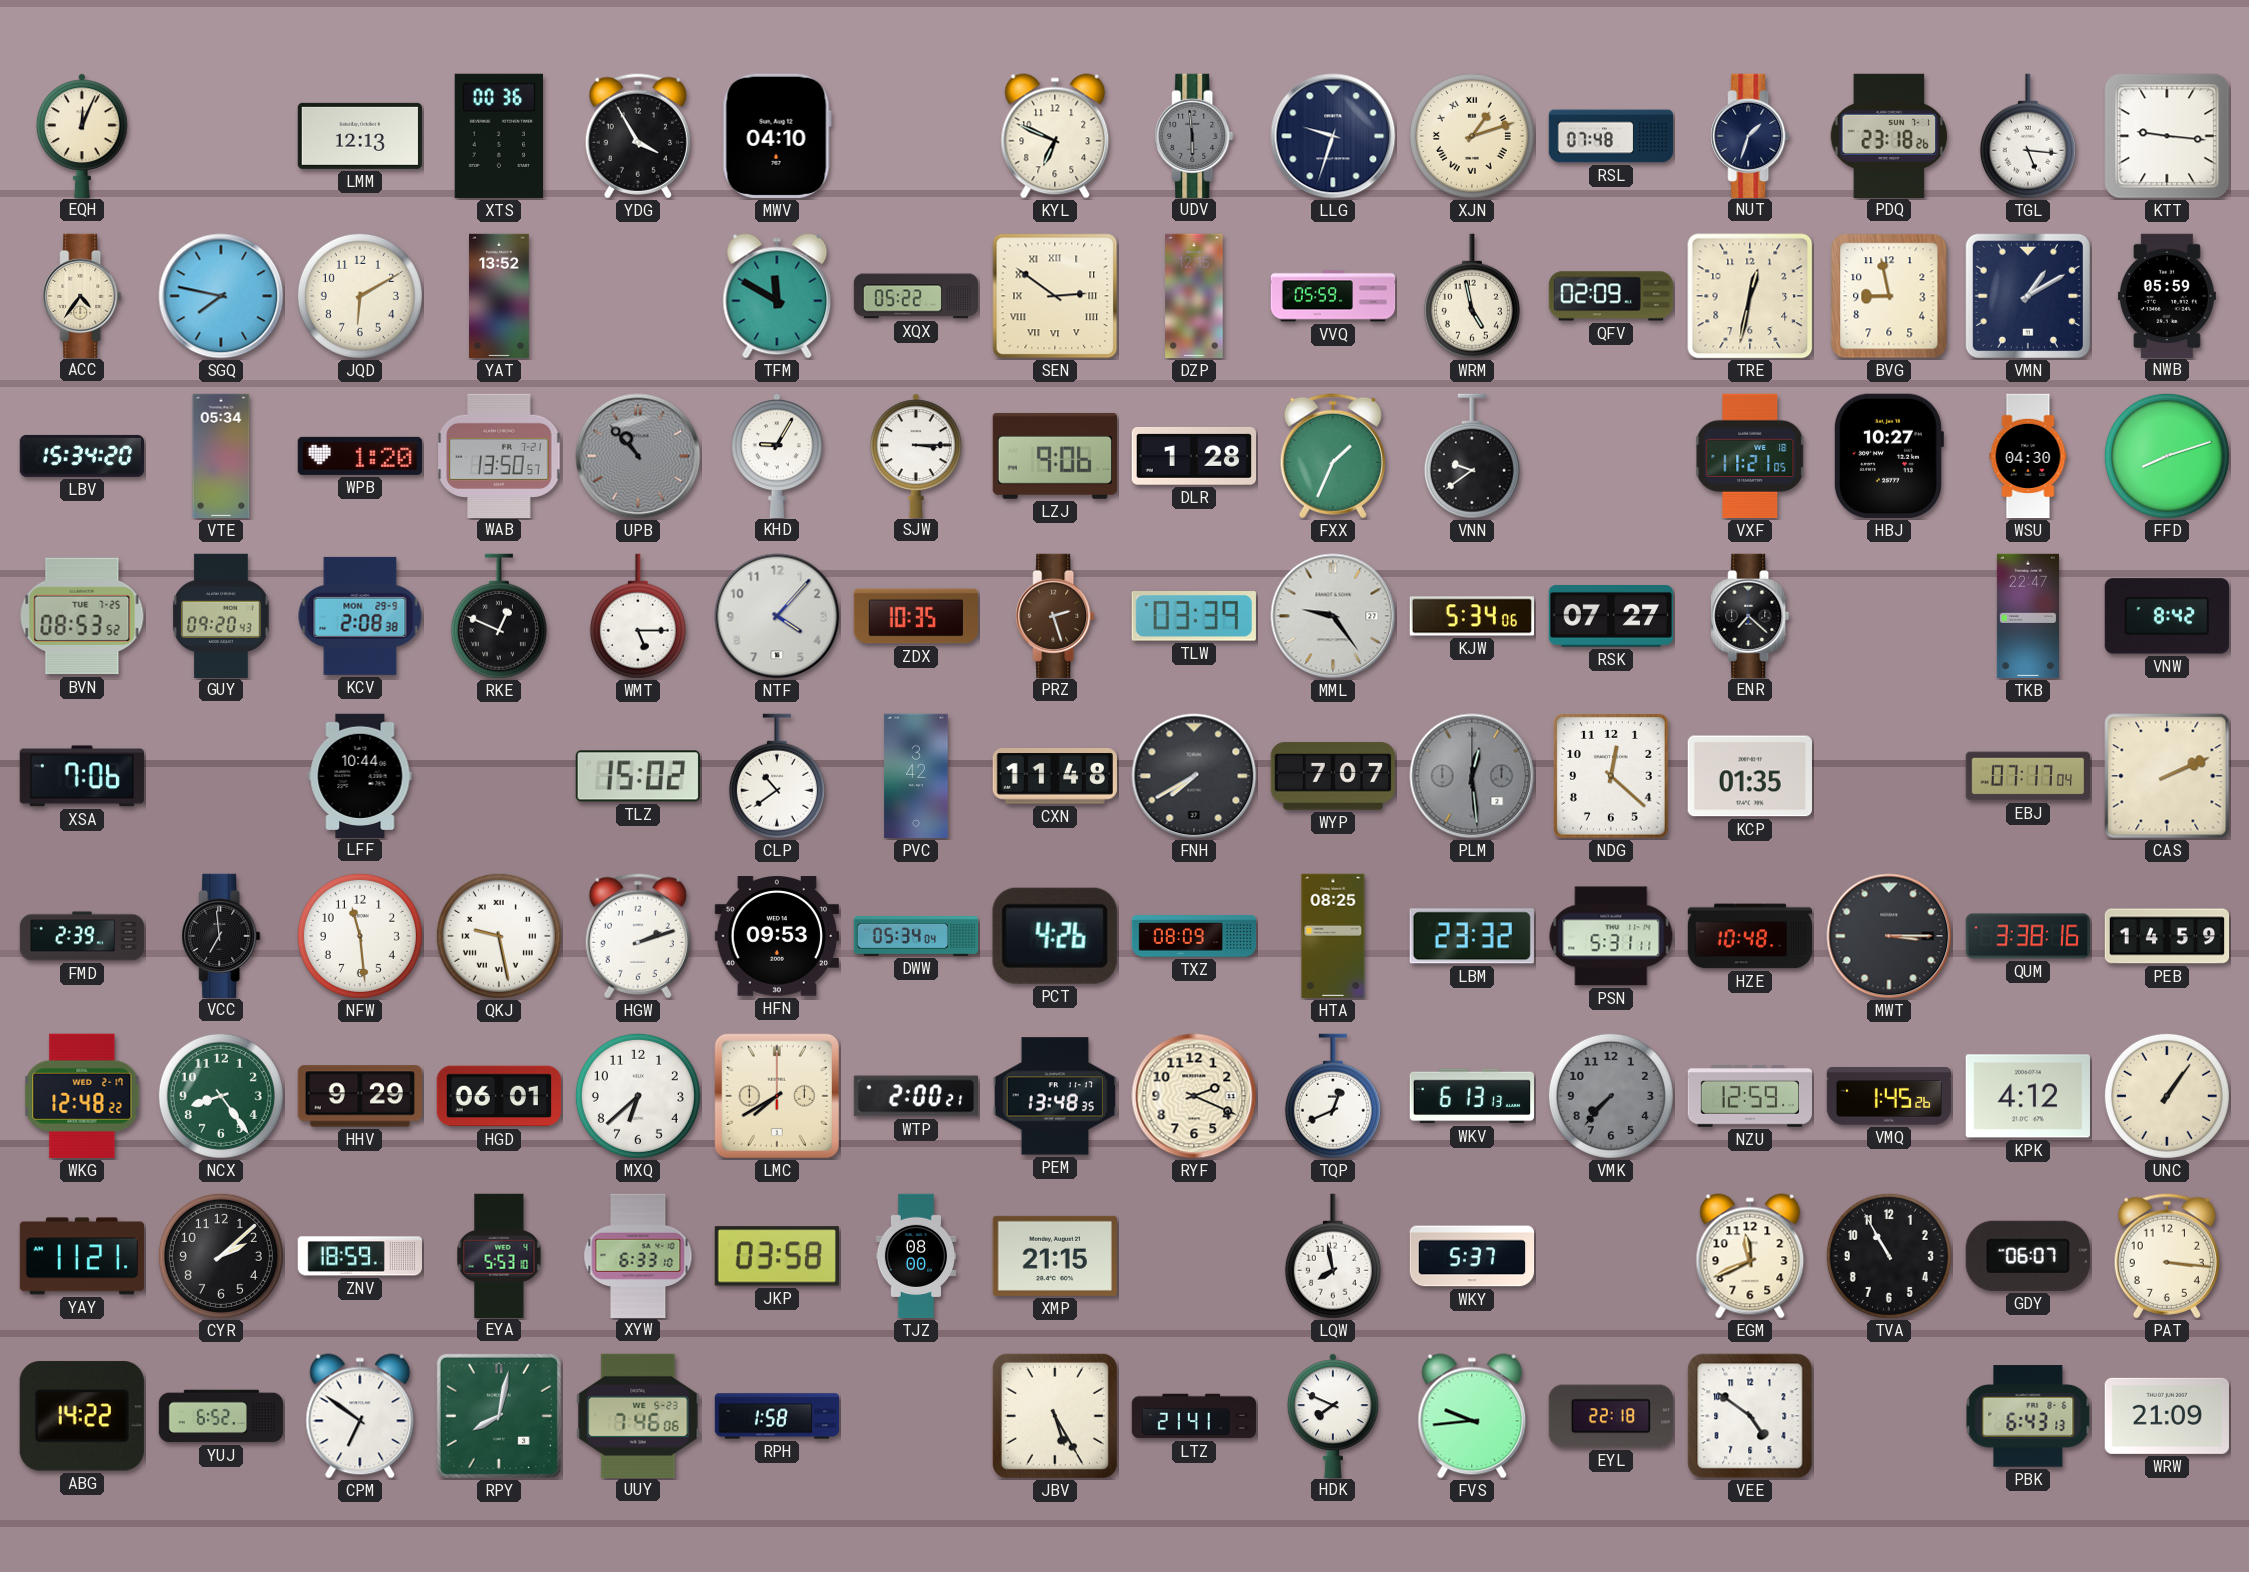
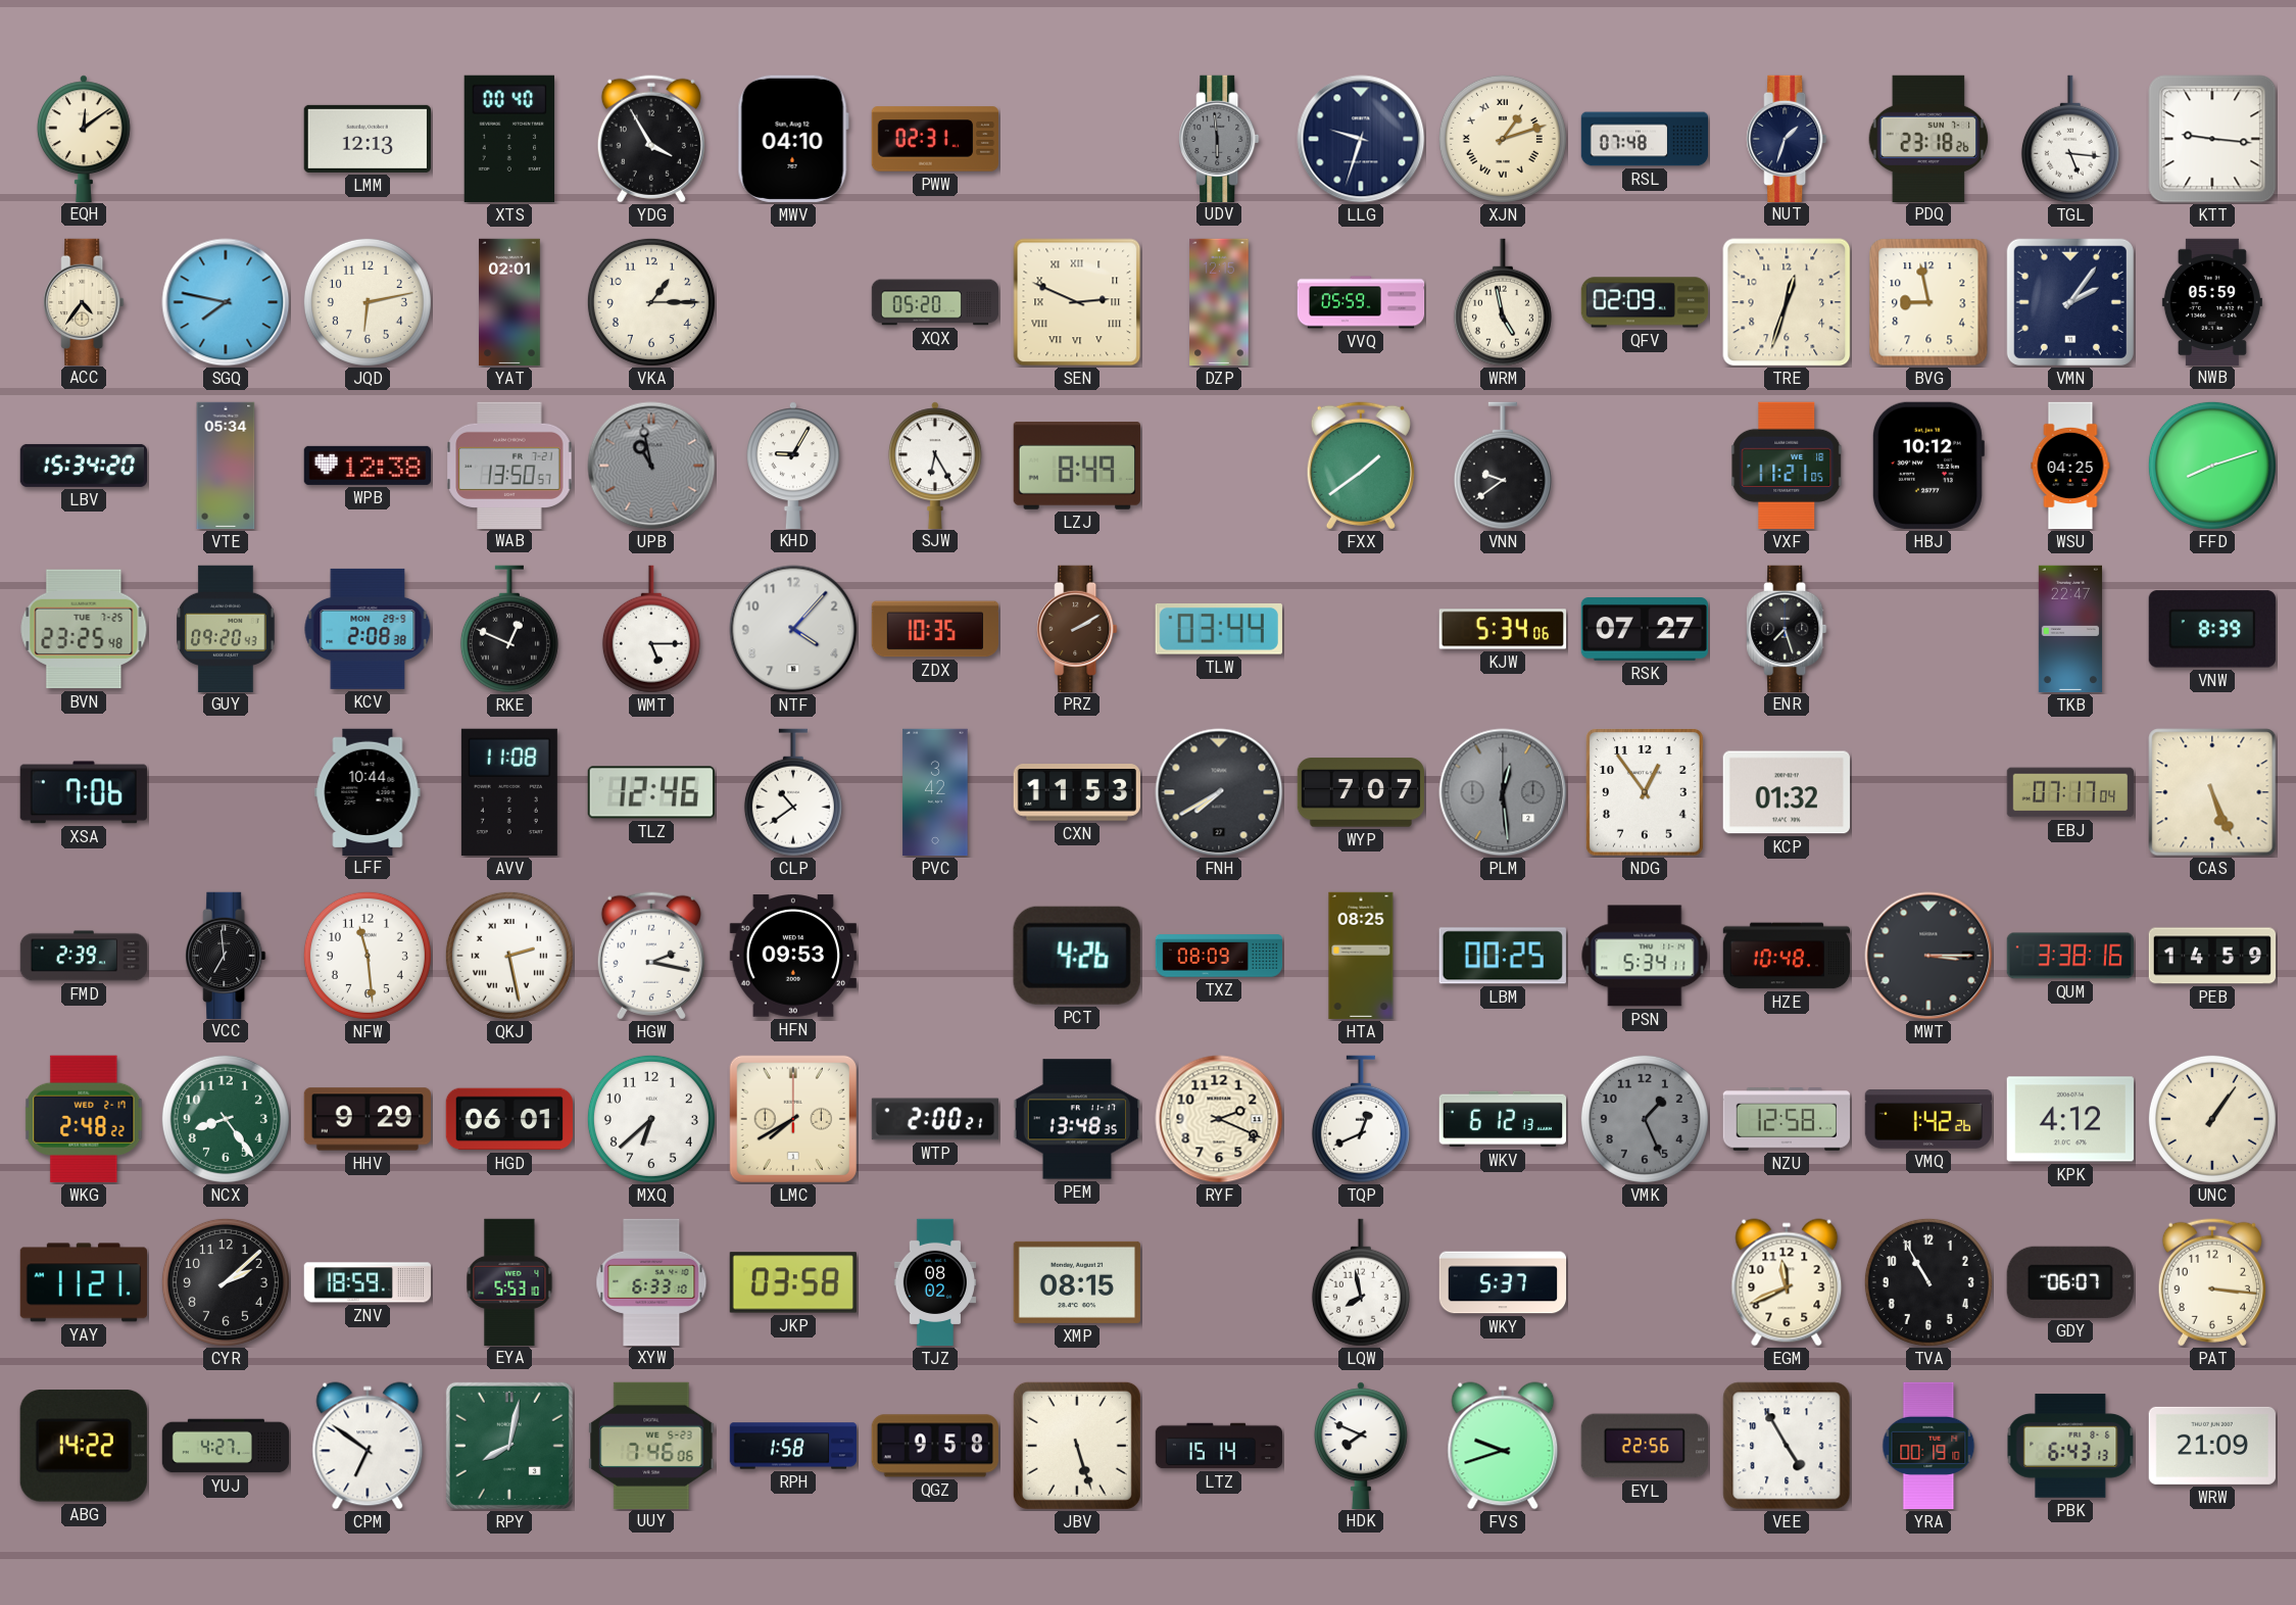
EQH: 12:04 -> 12:09
XTS: 00:36 -> 00:40
PWW: none -> 02:31
KYL: 6:49 -> none
JQD: 6:10 -> 6:13
YAT: 13:52 -> 02:01
VKA: none -> 1:15
TFM: 11:50 -> none
XQX: 05:22 -> 05:20
SEN: 2:51 -> 2:49
TRE: 12:32 -> 12:33
VMN: 1:10 -> 2:06
WPB: 1:20 -> 12:38
UPB: 10:53 -> 10:58
SJW: 3:15 -> 6:25
LZJ: 9:06 -> 8:49
DLR: 1:28 -> none
FXX: 1:34 -> 1:39
HBJ: 10:27 -> 10:12
WSU: 04:30 -> 04:25
BVN: 08:53 -> 23:25
PRZ: 2:27 -> 2:10
TLW: 03:39 -> 03:44
MML: 9:24 -> none
ENR: 7:22 -> 7:27
VNW: 8:42 -> 8:39
AVV: none -> 11:08
TLZ: 15:02 -> 12:46
CXN: 11:48 -> 11:53
NDG: 12:22 -> 12:54
KCP: 01:35 -> 01:32
CAS: 2:11 -> 5:26
QKJ: 9:28 -> 2:28
HGW: 2:12 -> 2:17
DWW: 05:34 -> none
LBM: 23:32 -> 00:25
PSN: 5:31 -> 5:34
WKG: 12:48 -> 2:48
WKV: 6:13 -> 6:12
VMK: 7:37 -> 1:26
NZU: 12:59 -> 12:58
VMQ: 1:45 -> 1:42
TJZ: 08:00 -> 08:02
XMP: 21:15 -> 08:15
YUJ: 6:52 -> 4:27
QGZ: none -> 9:58
JBV: 5:25 -> 5:27
LTZ: 21:41 -> 15:14
FVS: 9:44 -> 9:42
EYL: 22:18 -> 22:56
VEE: 4:51 -> 4:55
YRA: none -> 00:19
